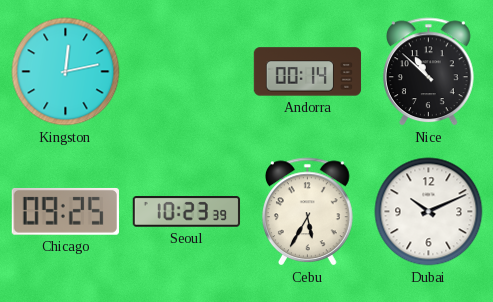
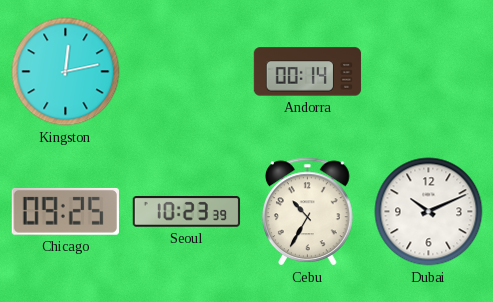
Nice: 10:52 -> none
Cebu: 5:35 -> 10:35
